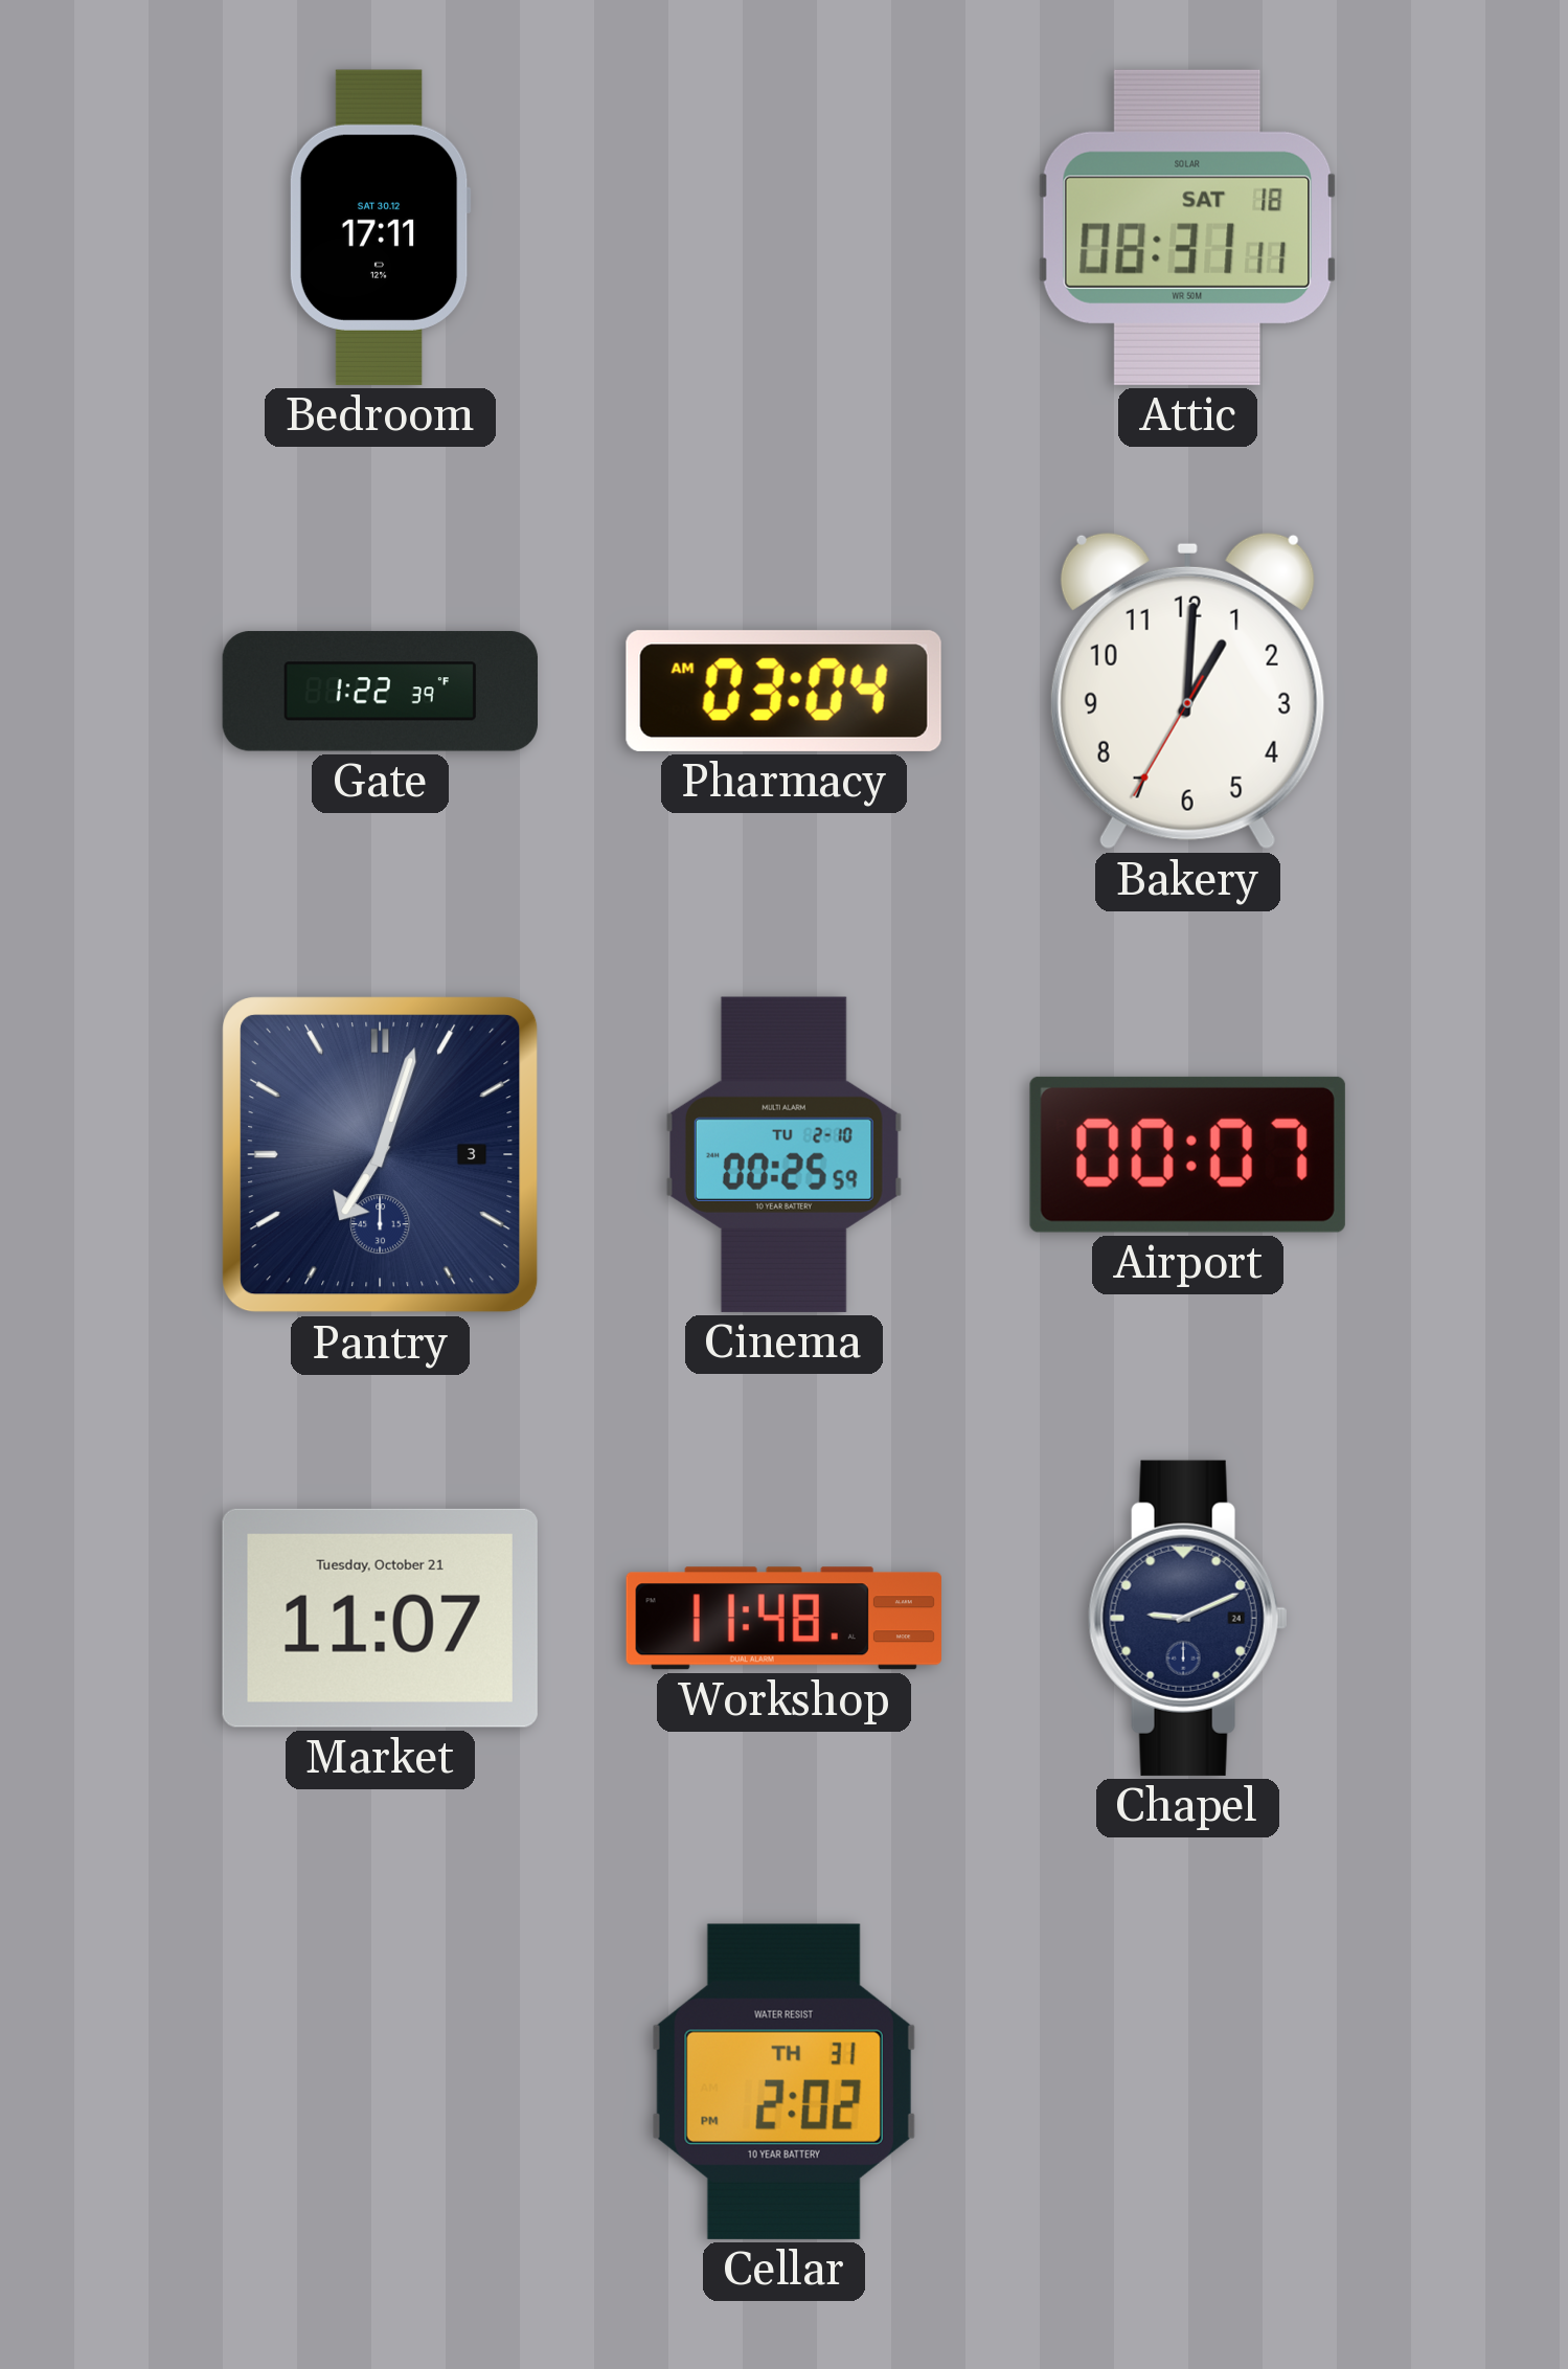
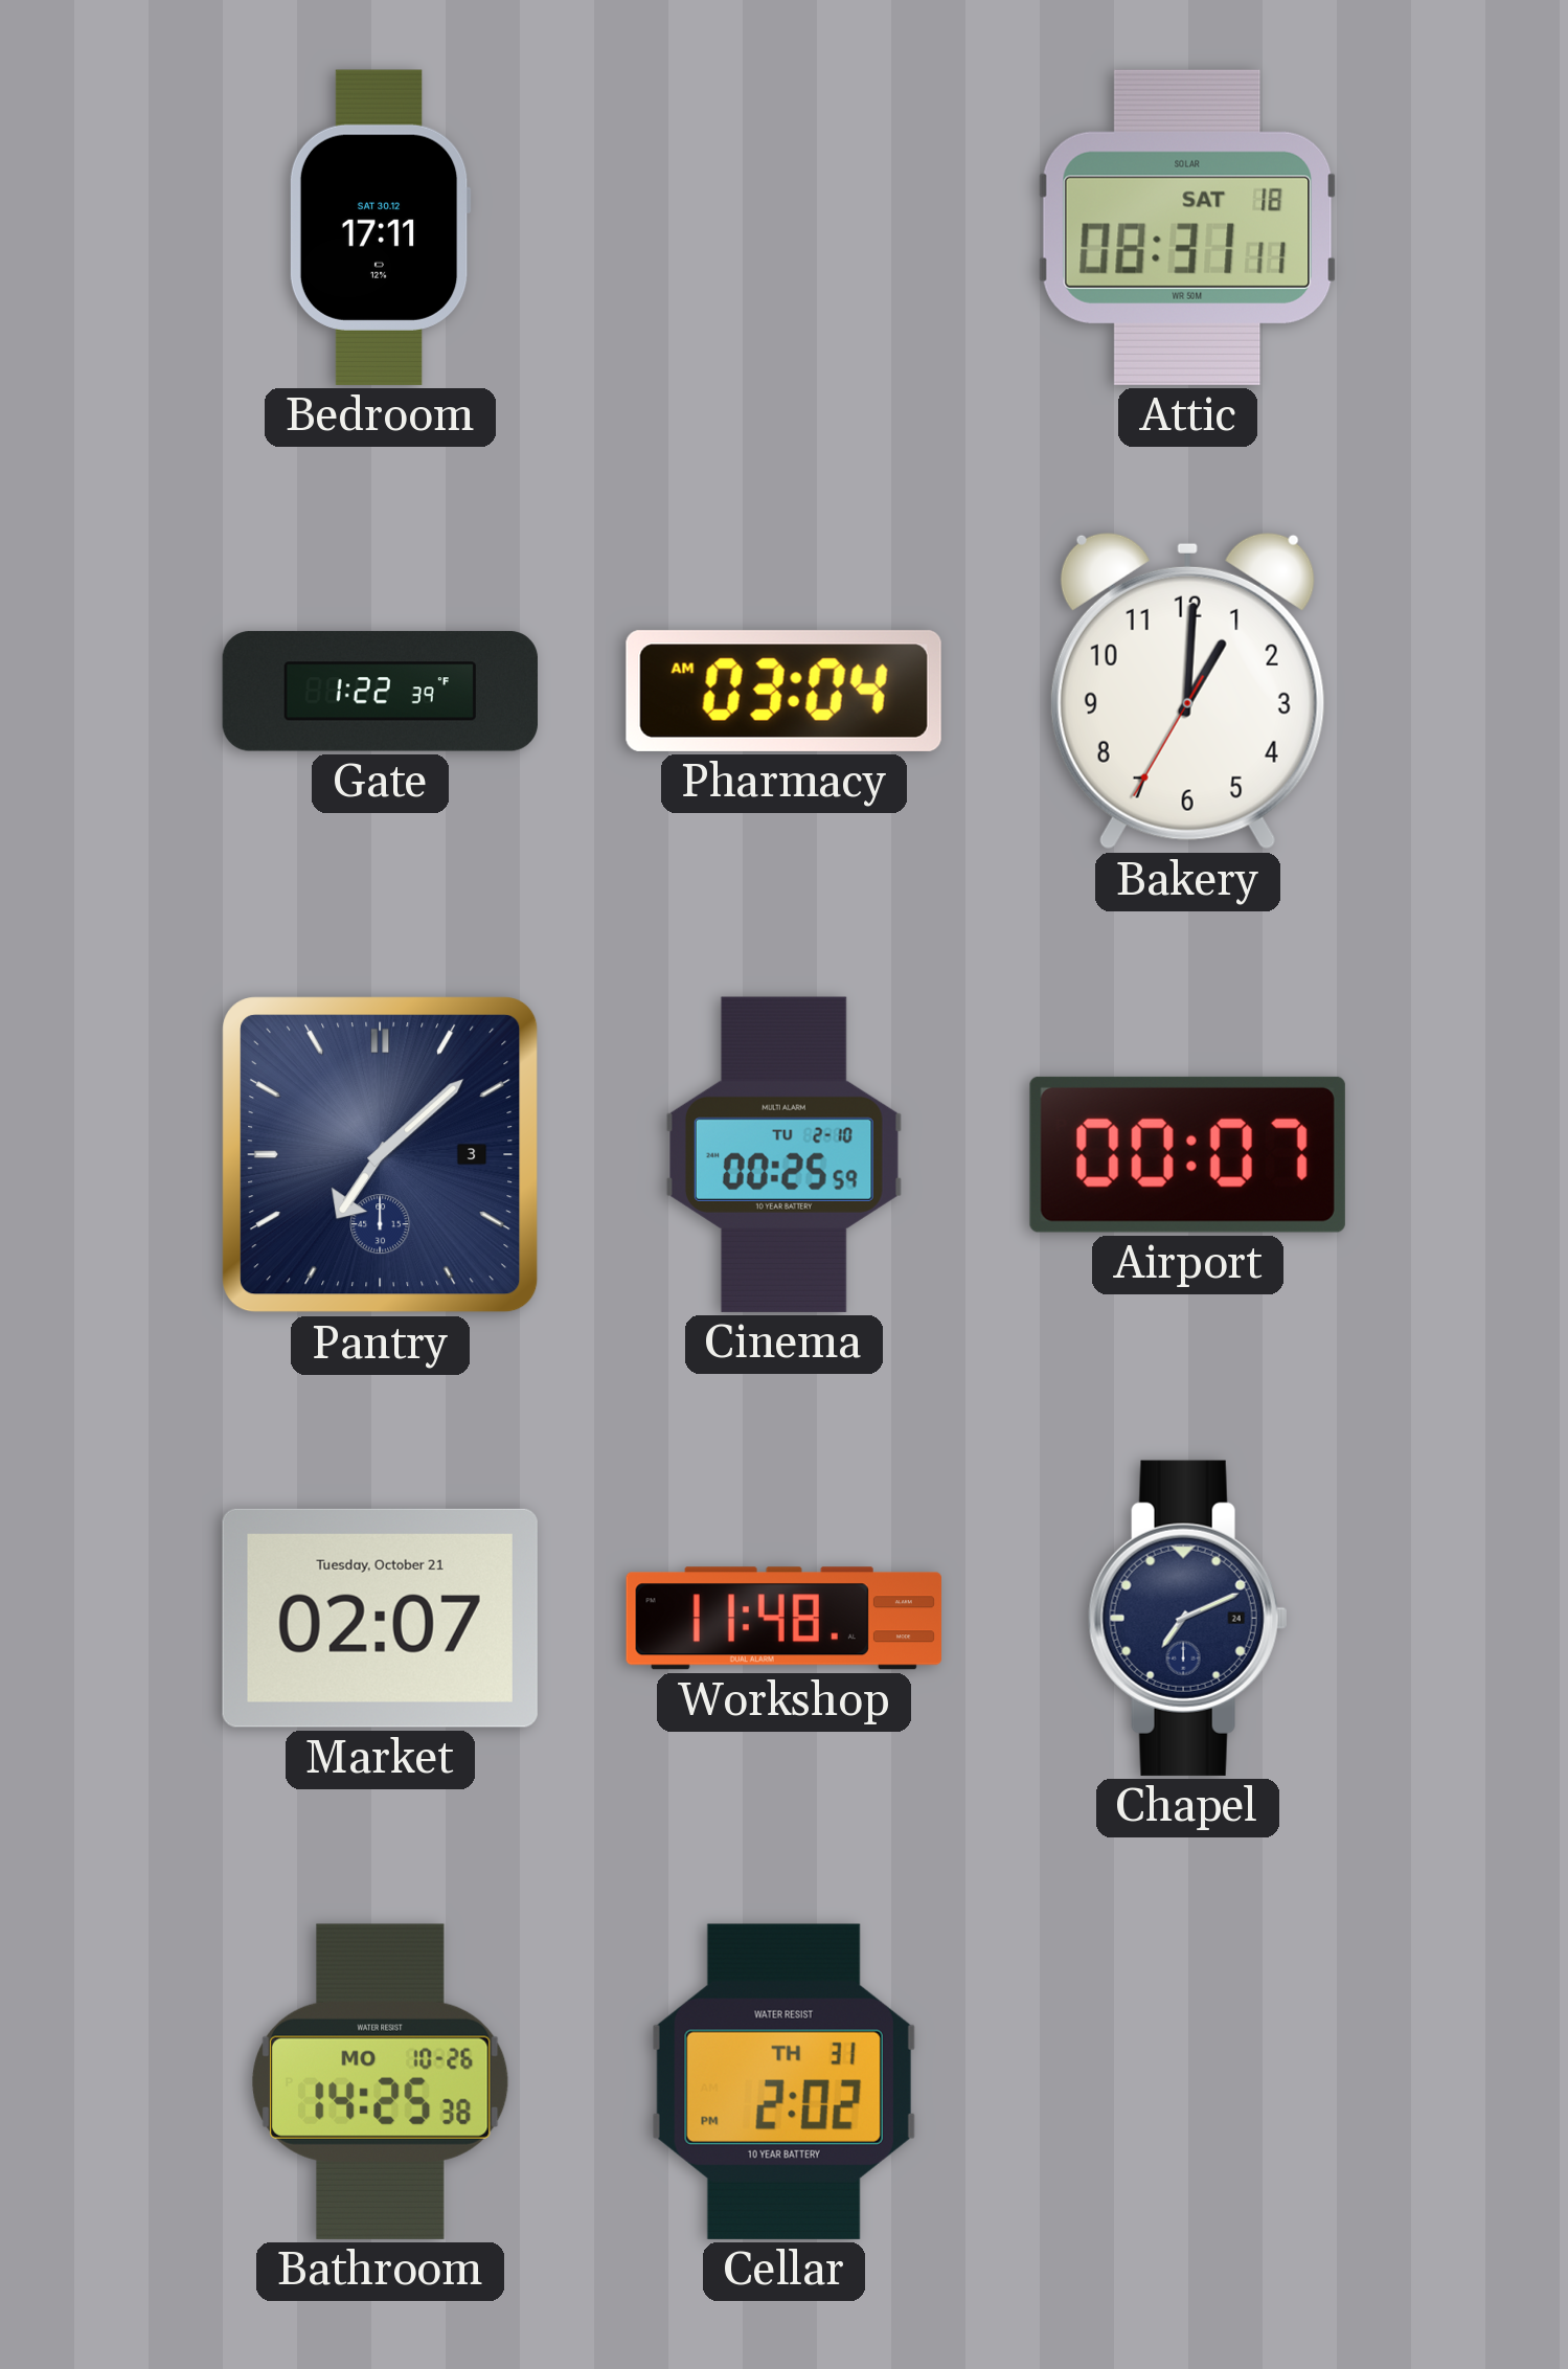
Pantry: 7:03 -> 7:08
Market: 11:07 -> 02:07
Chapel: 9:11 -> 7:11
Bathroom: none -> 14:25
